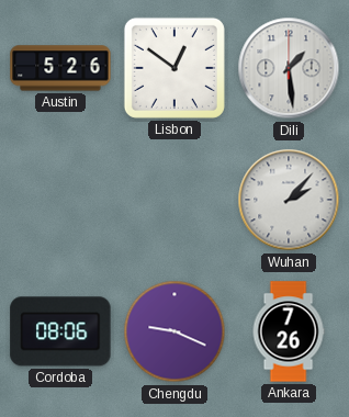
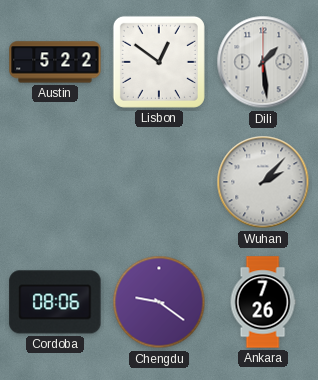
Austin: 5:26 -> 5:22
Chengdu: 9:19 -> 9:21
